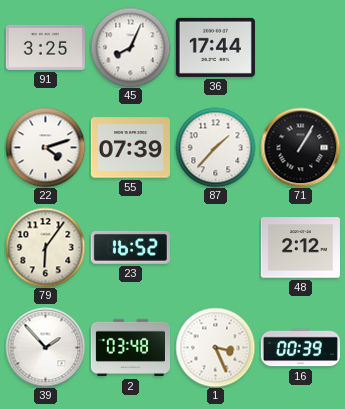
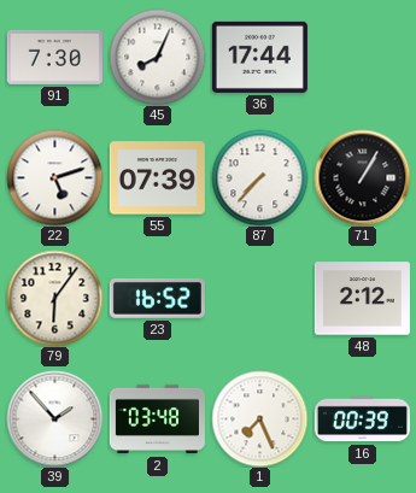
91: 3:25 -> 7:30
22: 4:12 -> 5:12
87: 1:37 -> 7:37
1: 3:26 -> 7:26
